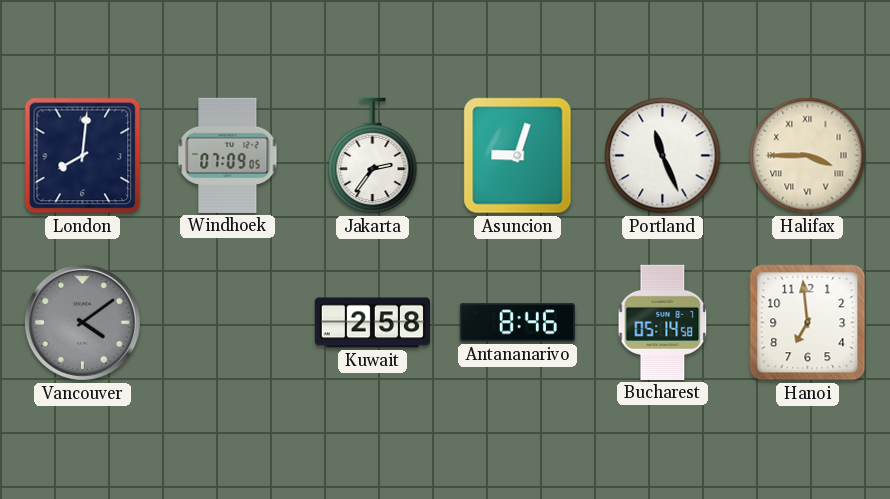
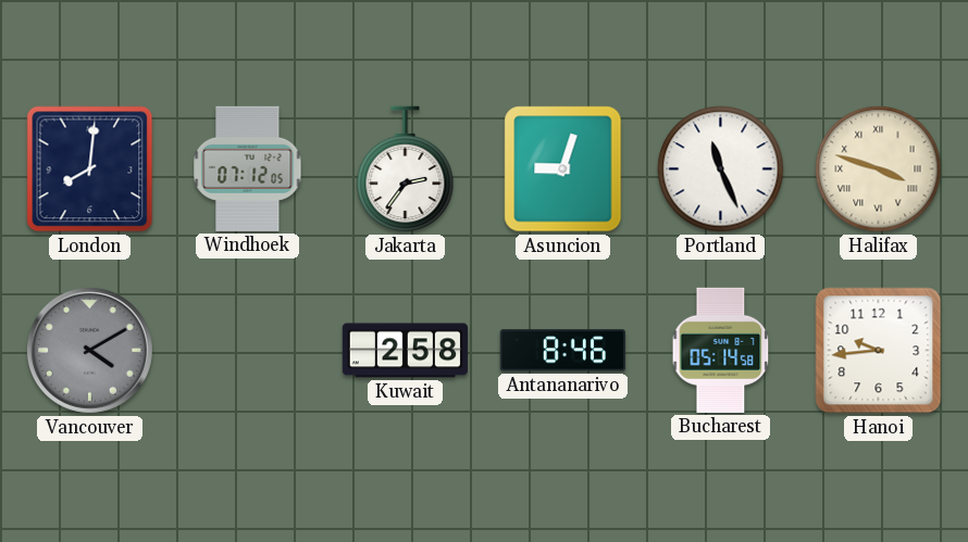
Windhoek: 07:09 -> 07:12
Halifax: 3:45 -> 3:48
Vancouver: 4:09 -> 4:10
Hanoi: 6:59 -> 9:44
